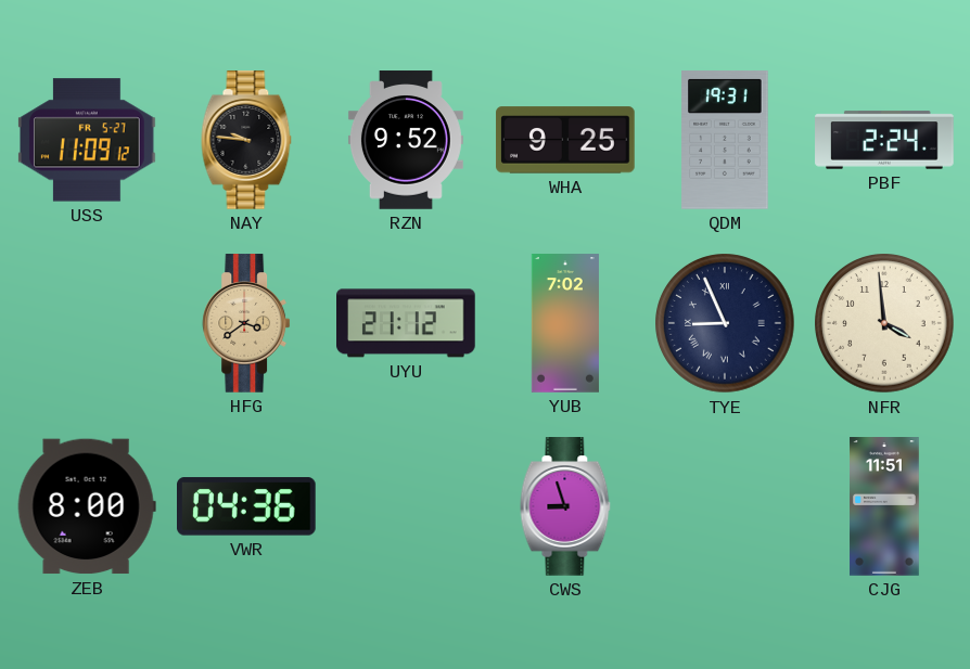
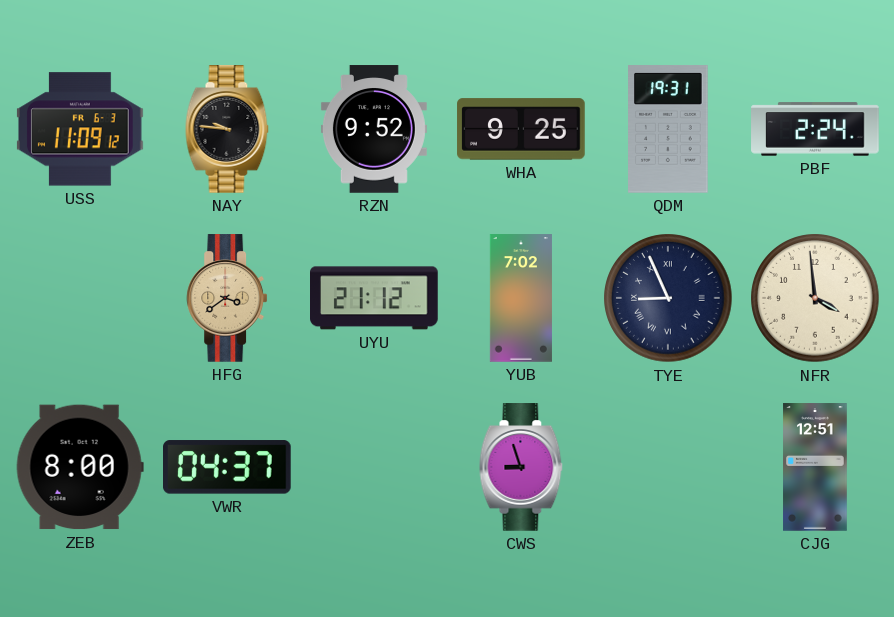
USS date: FR 5-27 -> FR 6-3
VWR: 04:36 -> 04:37
CJG: 11:51 -> 12:51
